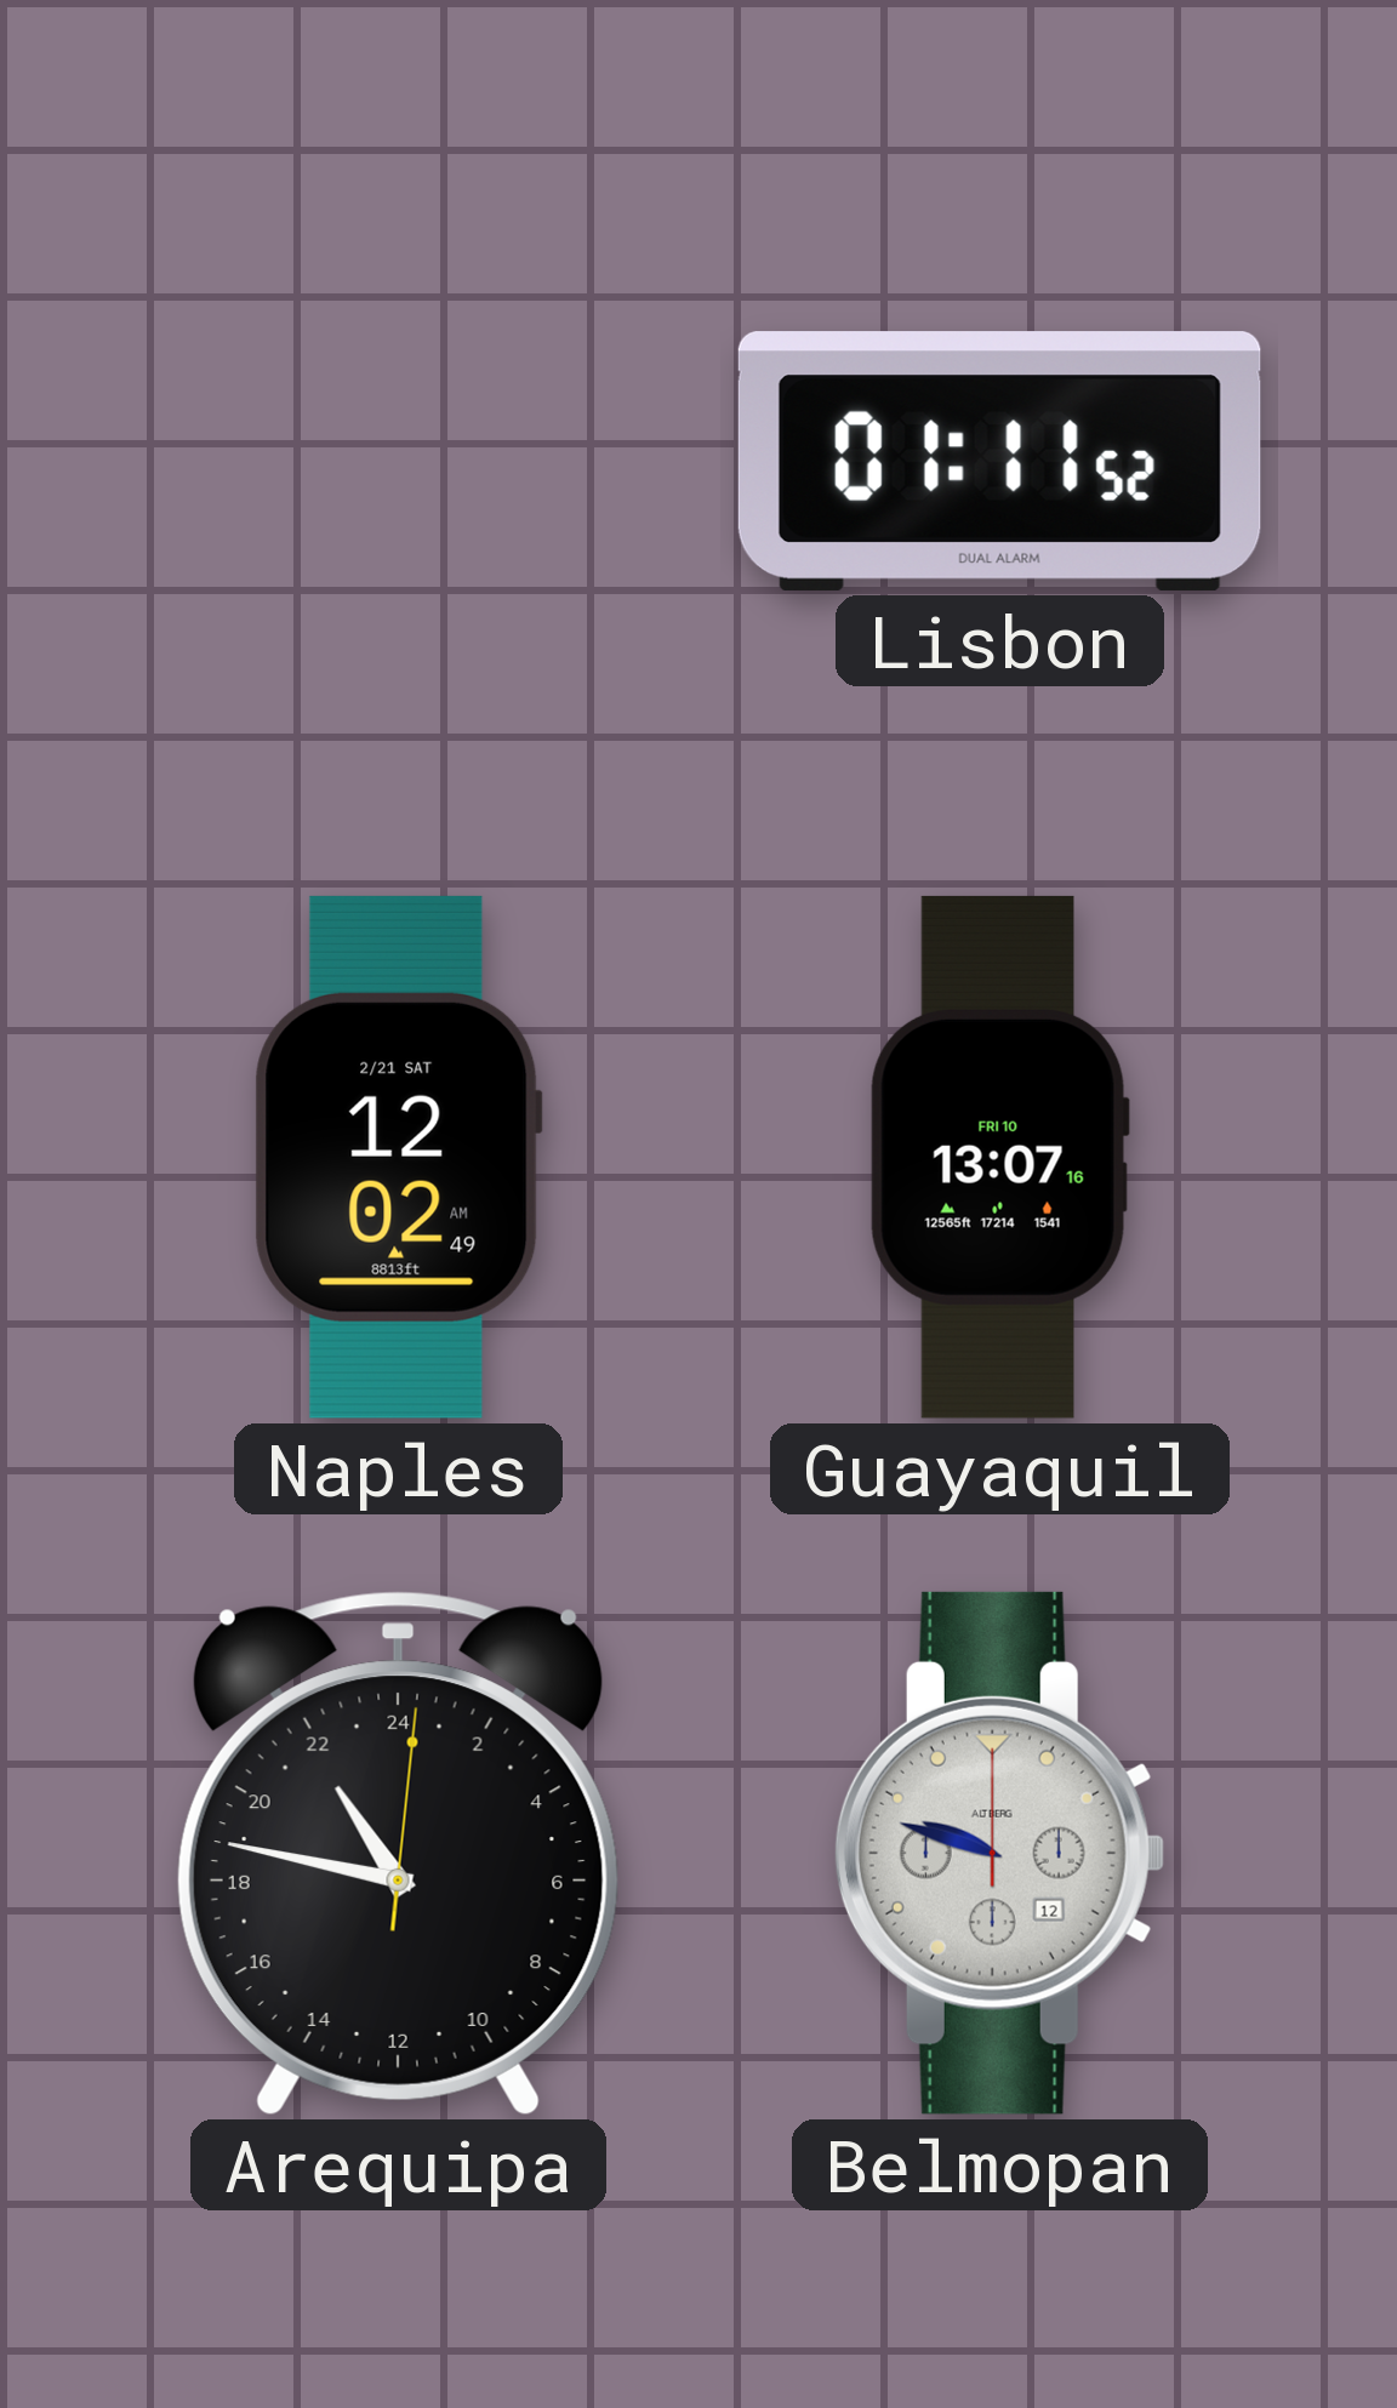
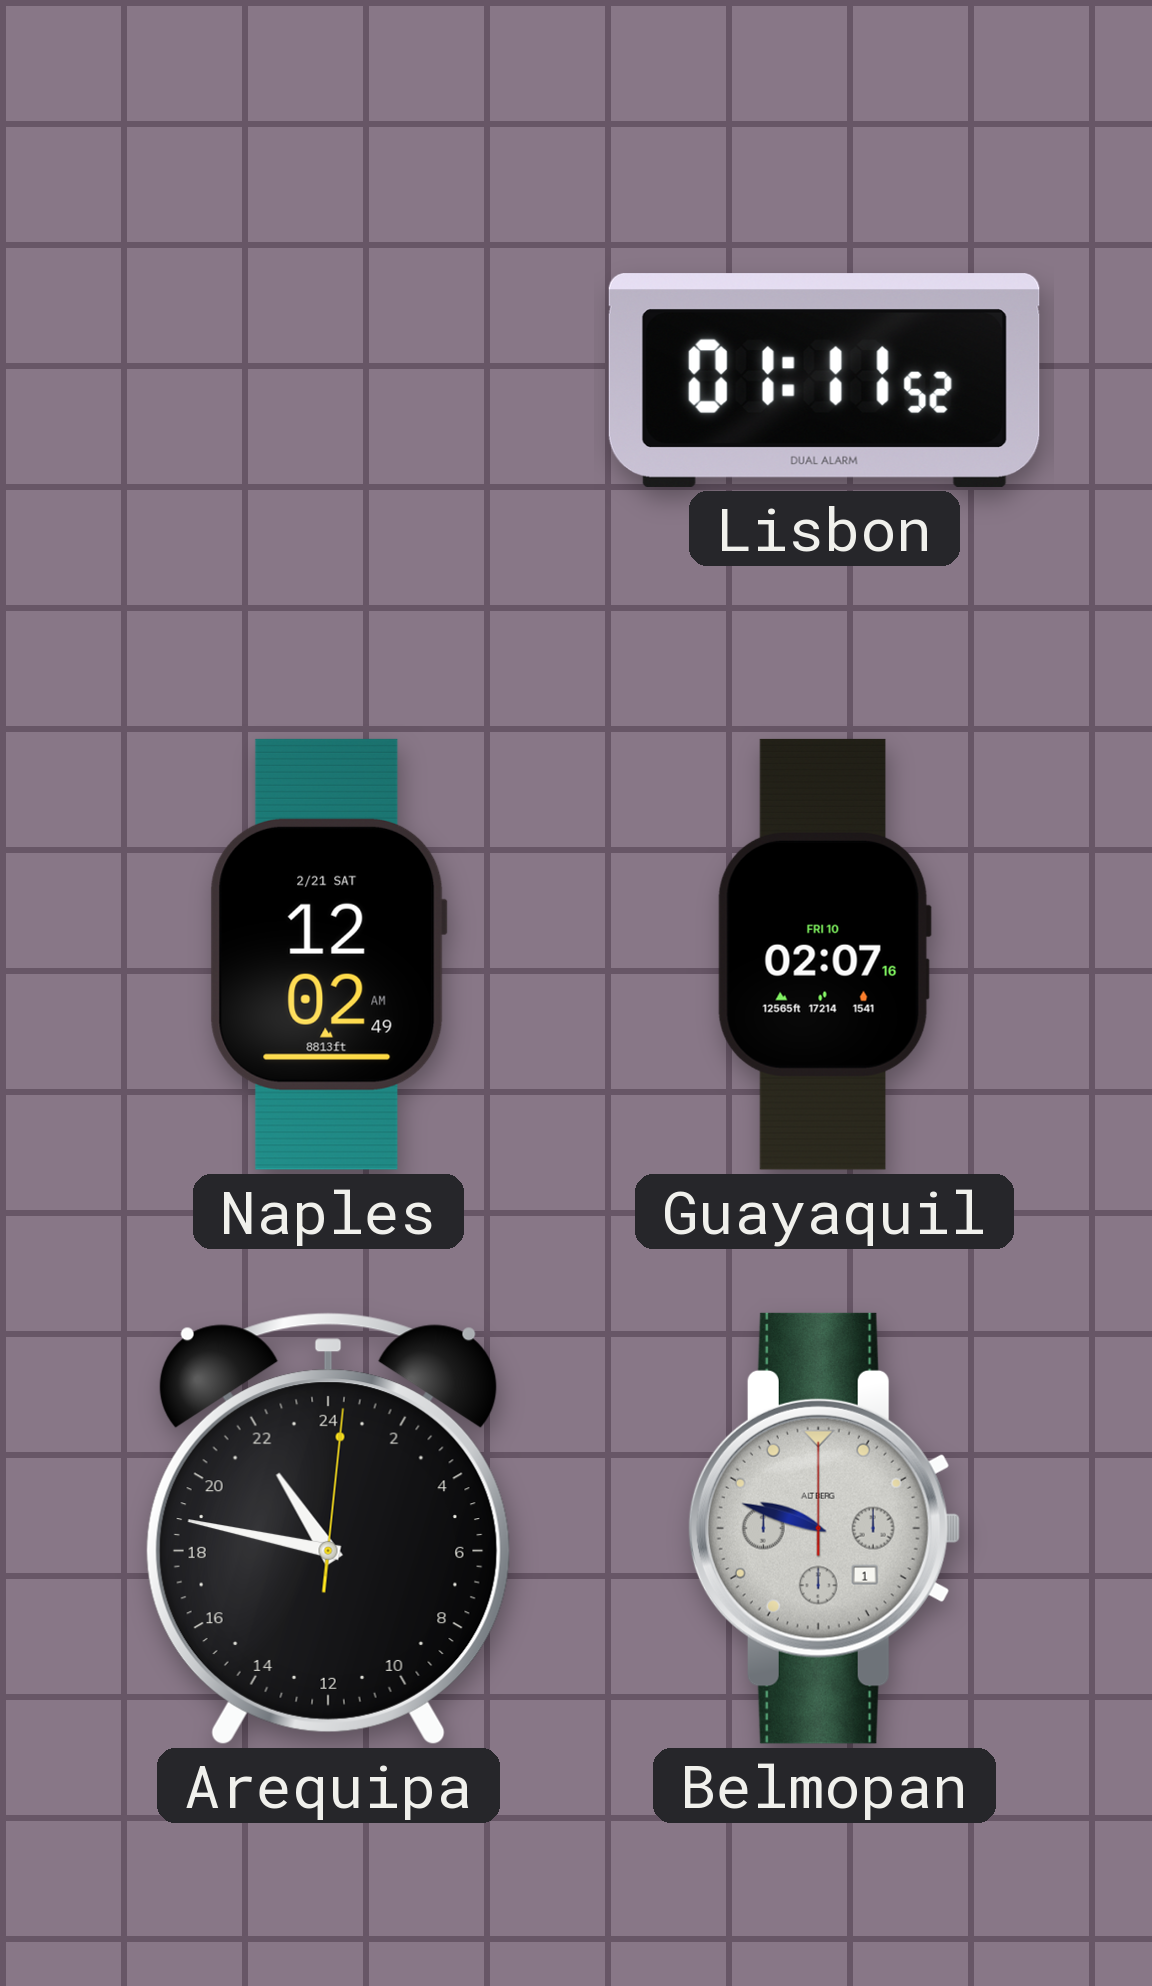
Guayaquil: 13:07 -> 02:07
Belmopan date: 12 -> 1
